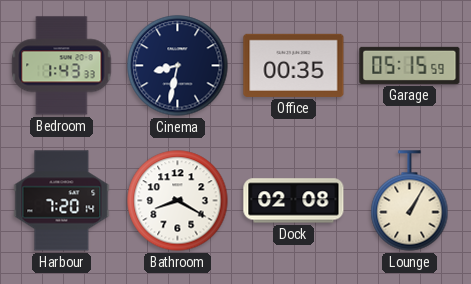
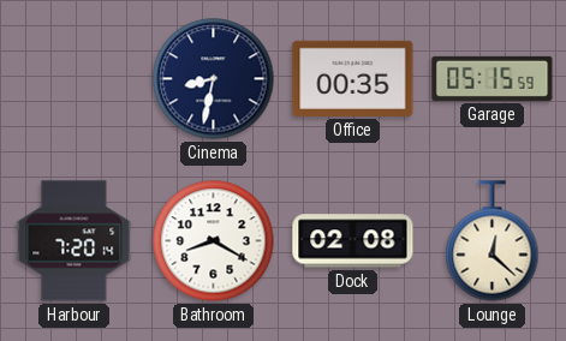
Bedroom: 1:43 -> none
Lounge: 1:05 -> 12:22
